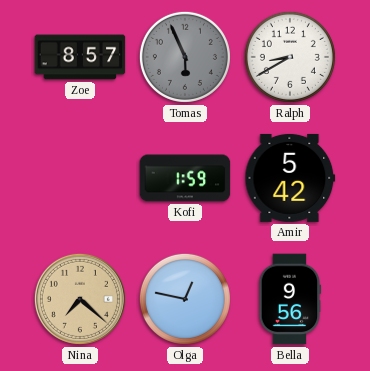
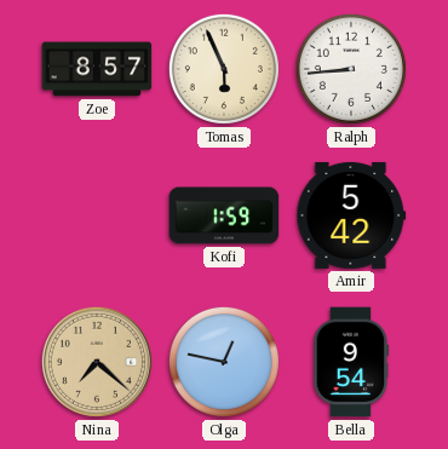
Tomas dial: grey -> cream
Ralph: 8:40 -> 8:44
Bella: 9:56 -> 9:54
